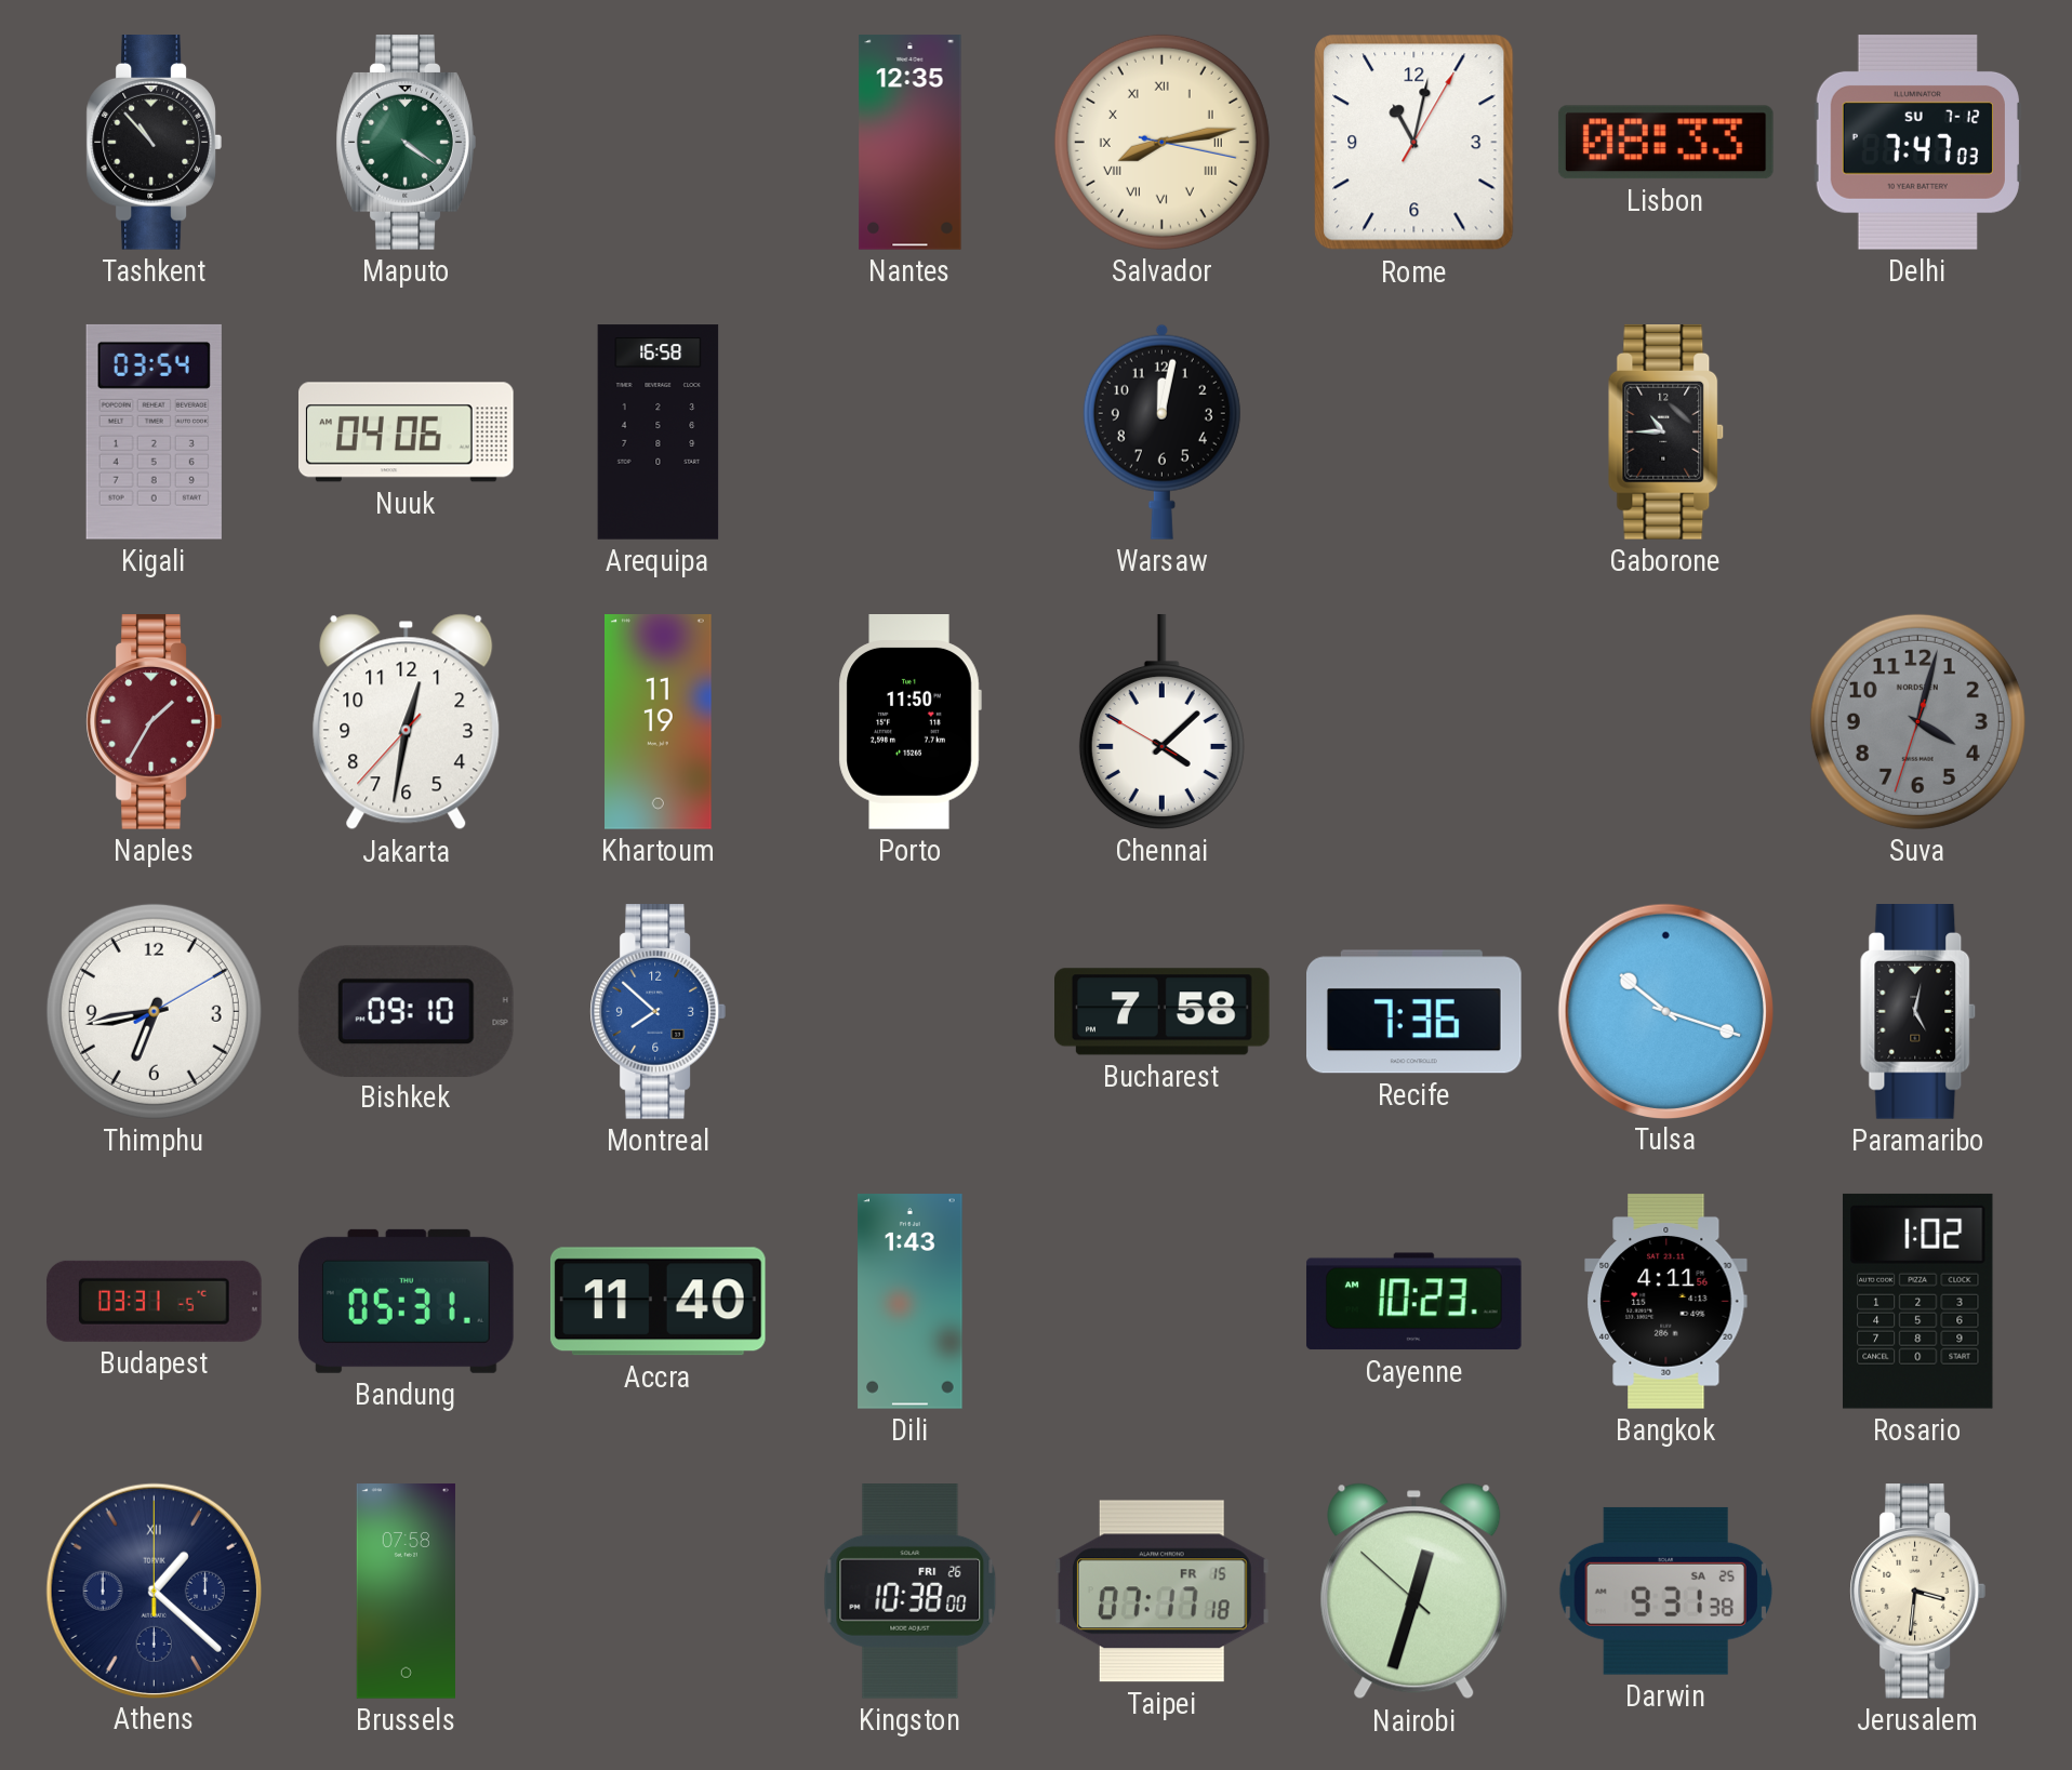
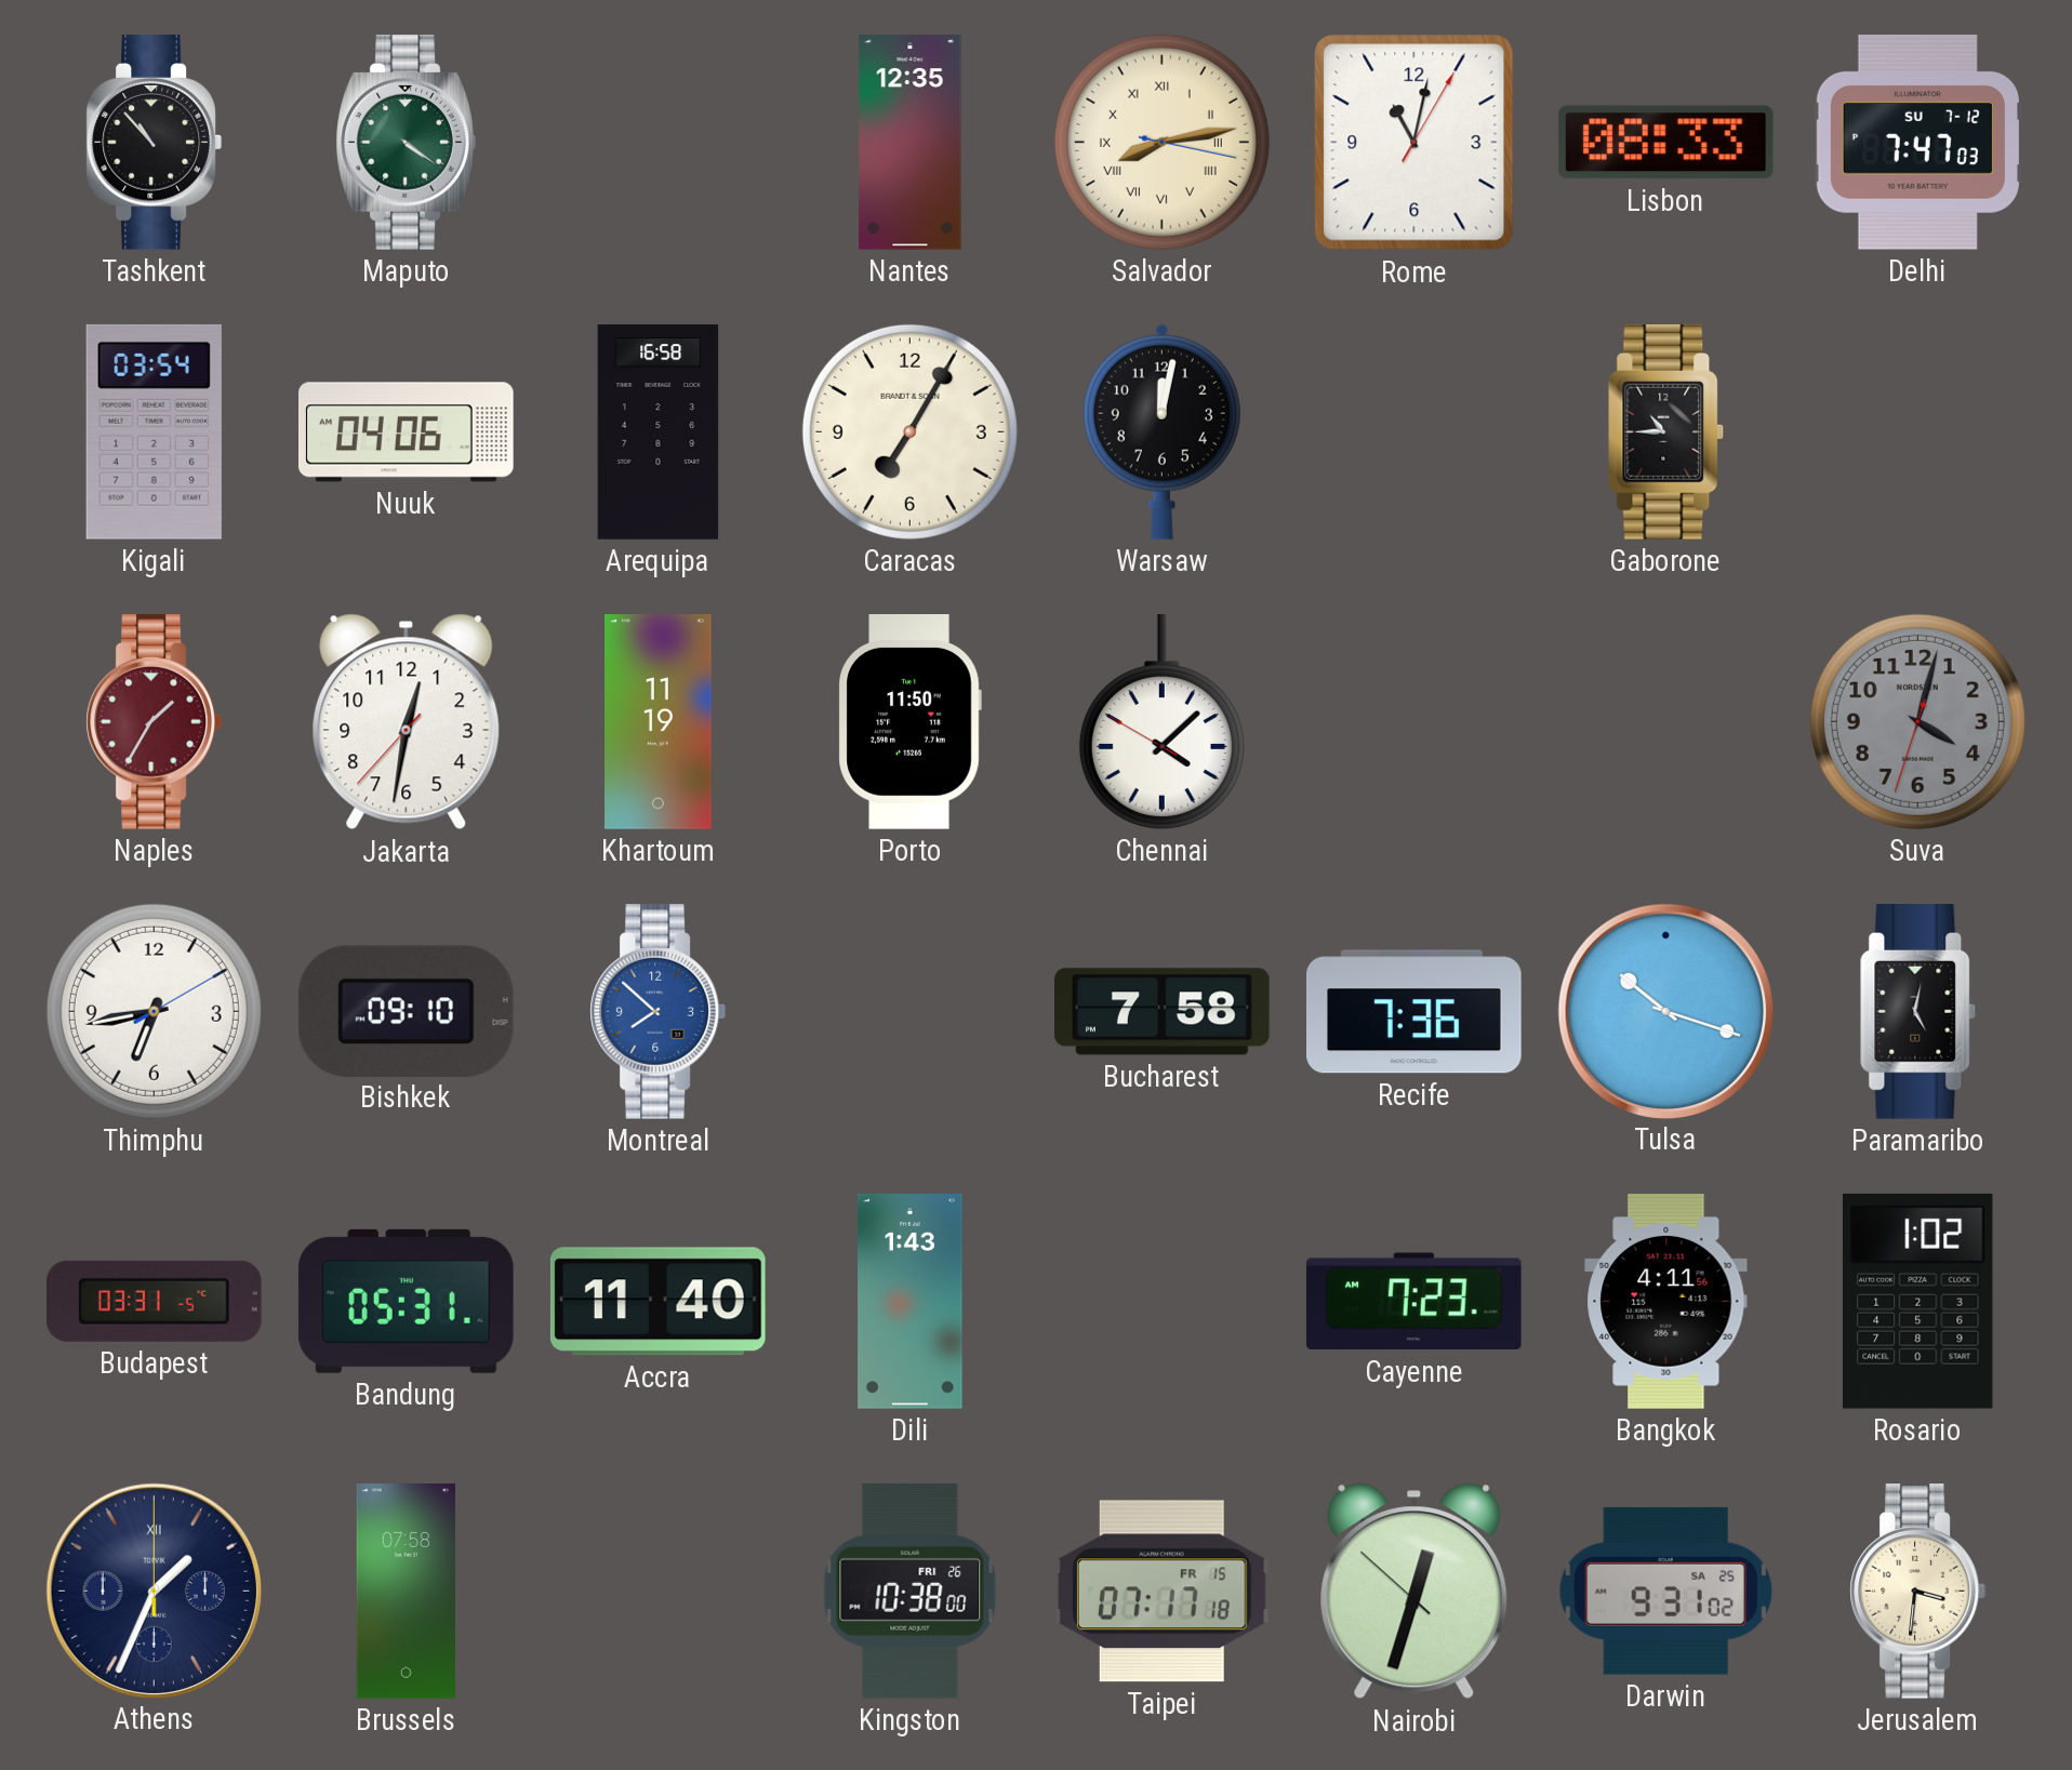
Caracas: none -> 7:05
Cayenne: 10:23 -> 7:23
Athens: 1:22 -> 1:34
Darwin: 9:31:38 -> 9:31:02
